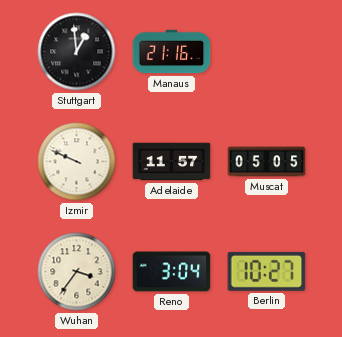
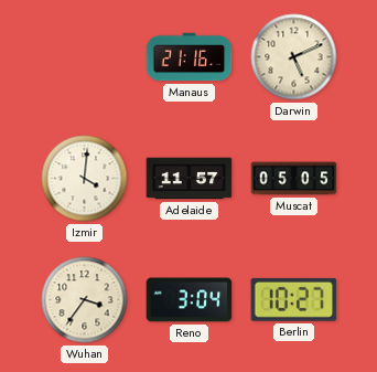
Stuttgart: 12:59 -> none
Darwin: none -> 5:11
Izmir: 9:49 -> 4:01
